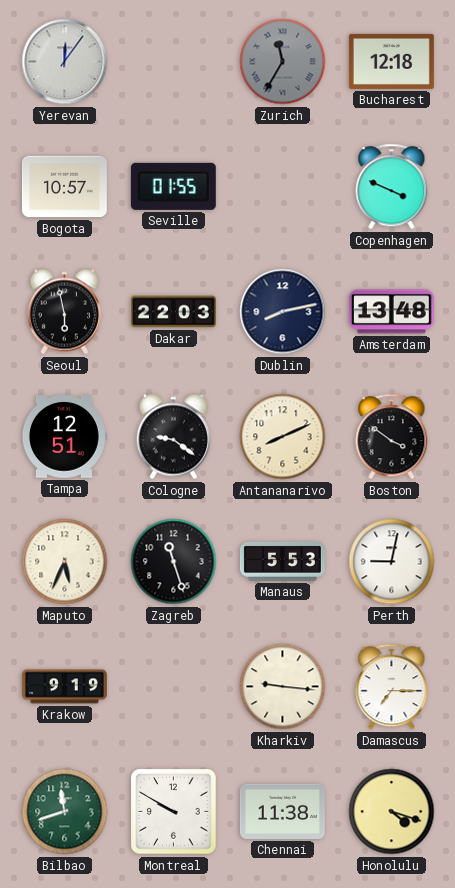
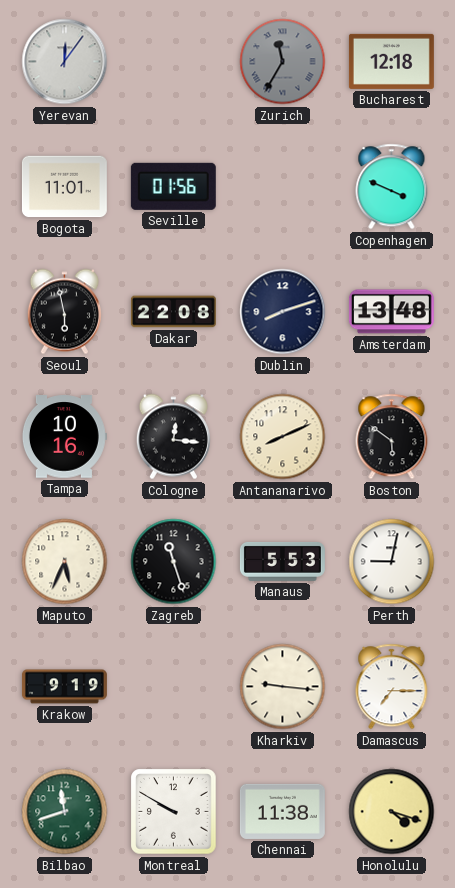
Bogota: 10:57 -> 11:01
Seville: 01:55 -> 01:56
Dakar: 22:03 -> 22:08
Dublin: 8:13 -> 8:12
Tampa: 12:51 -> 10:16
Cologne: 9:21 -> 12:16
Boston: 3:51 -> 5:51
